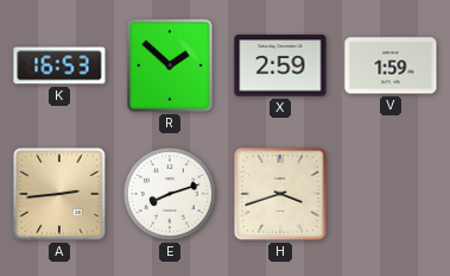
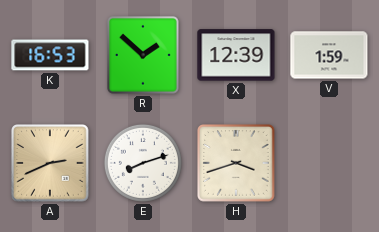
X: 2:59 -> 12:39
A: 2:44 -> 2:41
